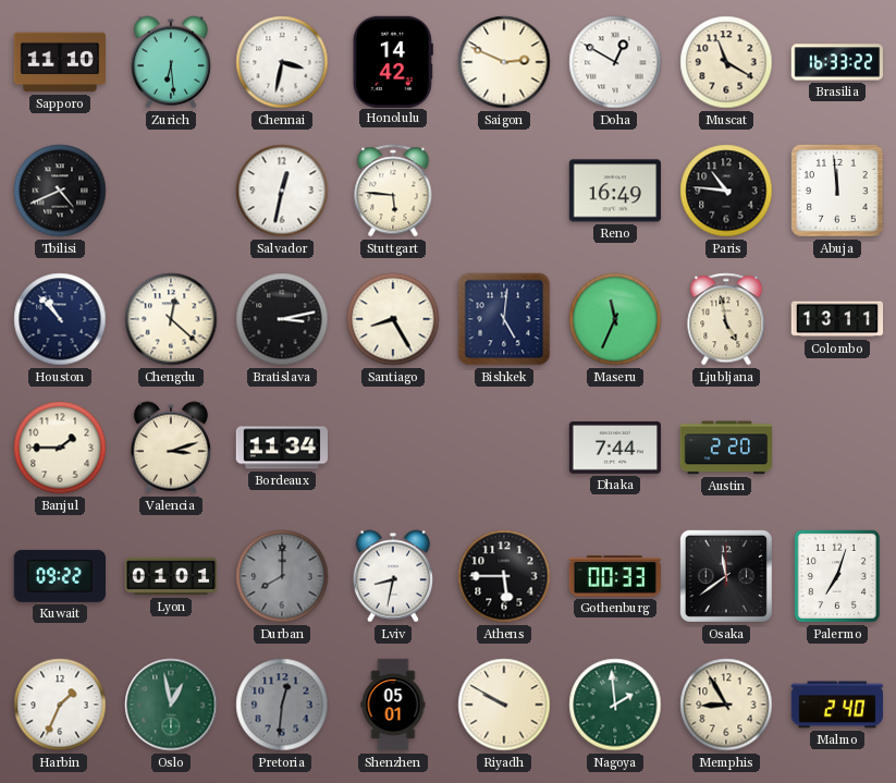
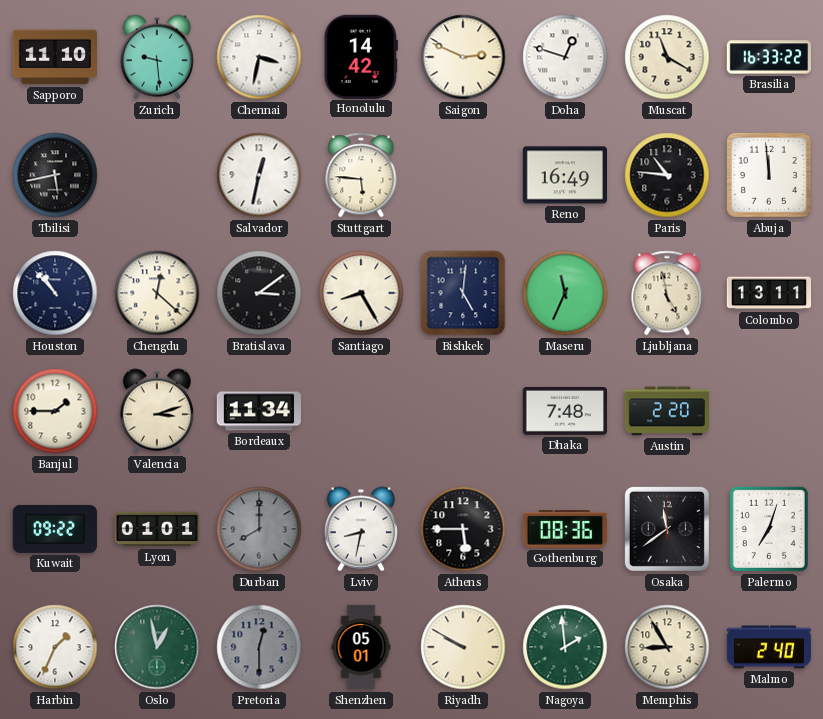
Zurich: 6:29 -> 9:29
Doha: 12:50 -> 12:48
Tbilisi: 4:41 -> 5:43
Bratislava: 3:13 -> 3:09
Dhaka: 7:44 -> 7:48
Gothenburg: 00:33 -> 08:36
Pretoria: 12:31 -> 12:30
